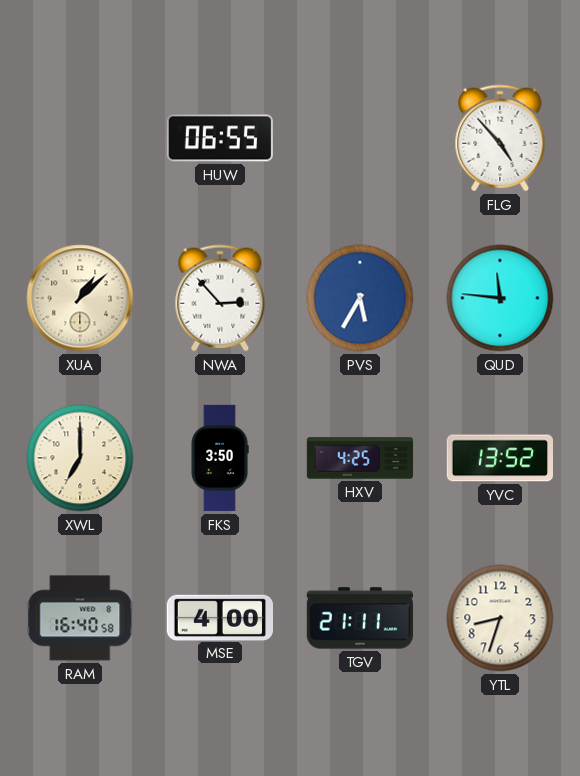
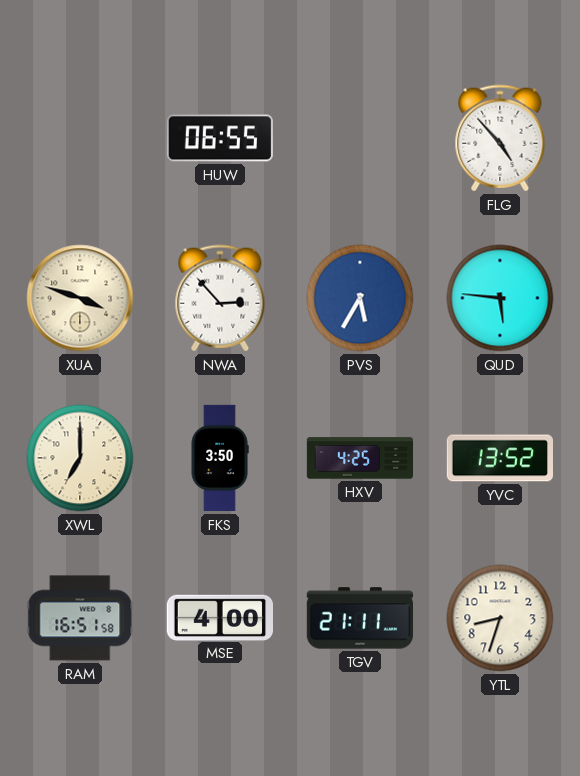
XUA: 1:08 -> 3:48
QUD: 11:46 -> 5:46
RAM: 16:40 -> 16:51
